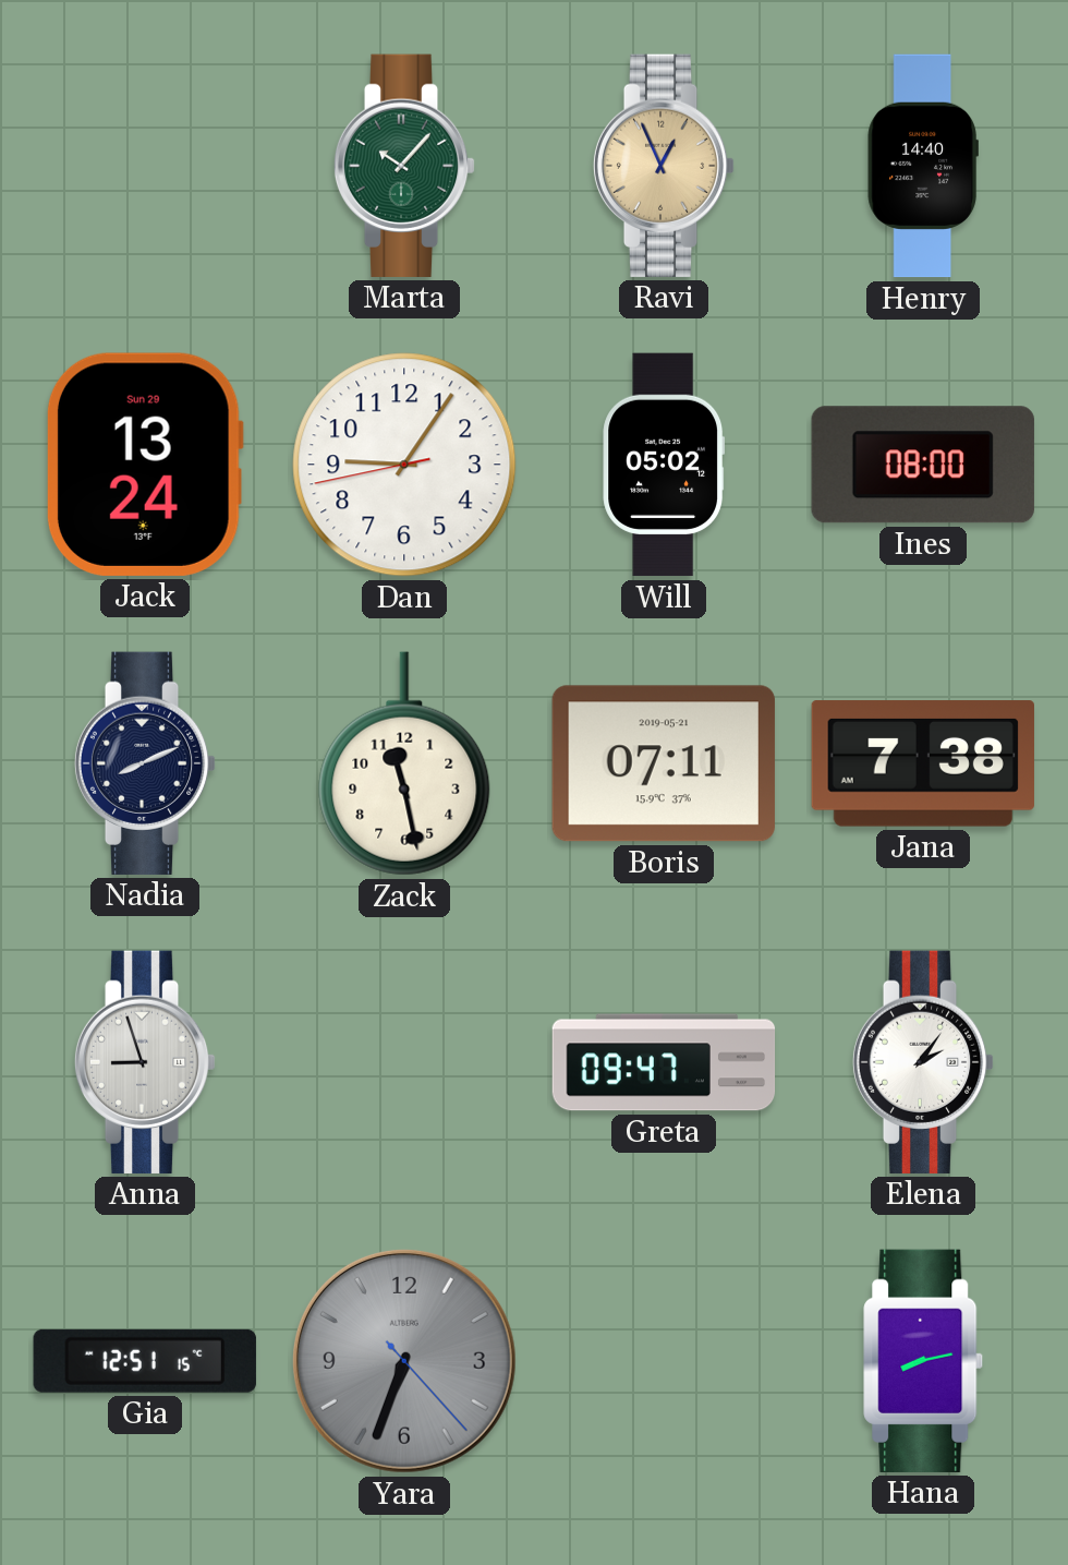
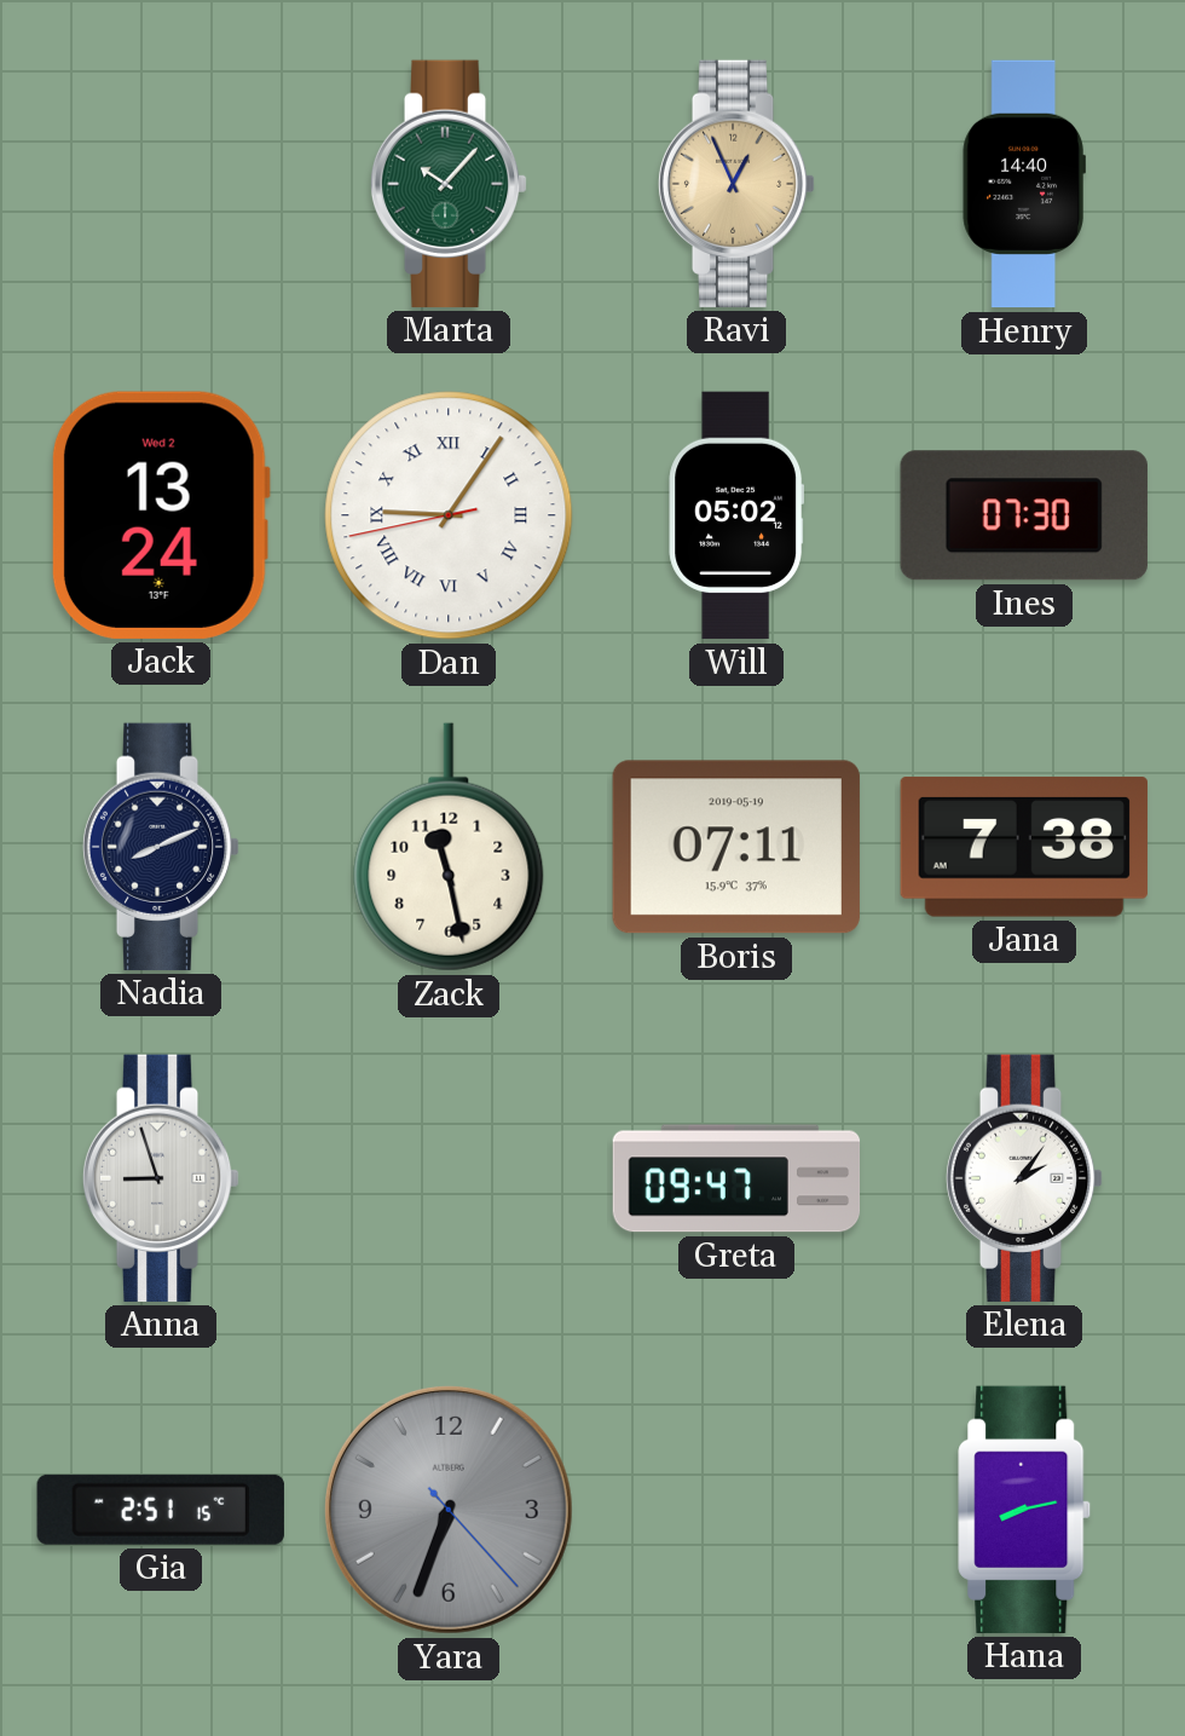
Jack date: Sun 29 -> Wed 2
Dan numerals: Arabic -> Roman
Ines: 08:00 -> 07:30
Boris date: 2019-05-21 -> 2019-05-19
Gia: 12:51 -> 2:51
